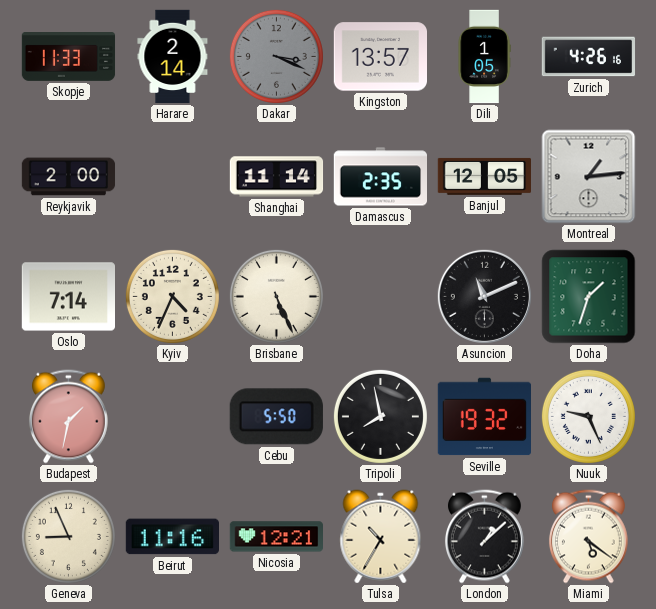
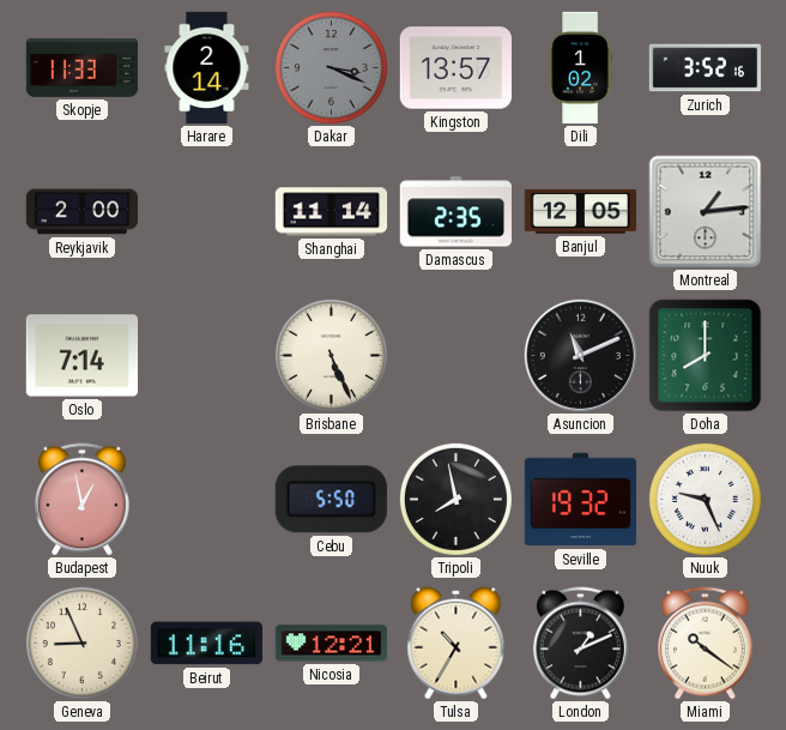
Dili: 1:05 -> 1:02
Zurich: 4:26 -> 3:52
Kyiv: 4:34 -> none
Doha: 1:33 -> 8:00
Budapest: 1:32 -> 12:58
London: 1:08 -> 1:11
Miami: 5:21 -> 10:21
